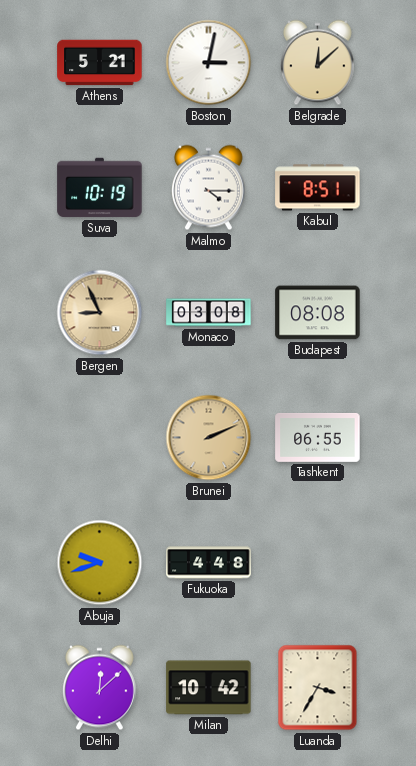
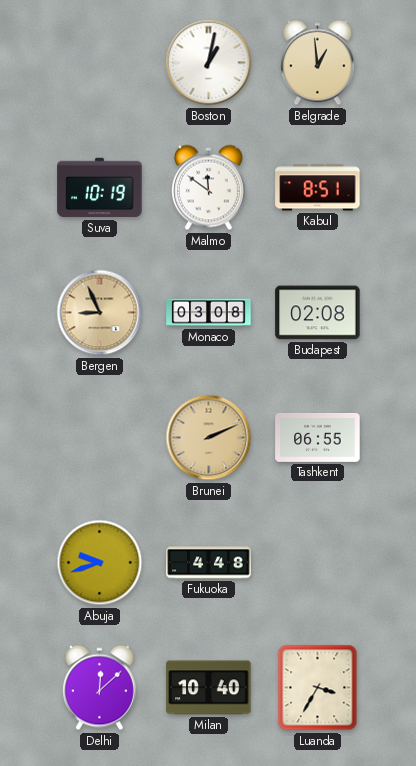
Athens: 5:21 -> none
Boston: 3:02 -> 1:02
Belgrade: 12:08 -> 12:59
Malmo: 4:15 -> 11:51
Budapest: 08:08 -> 02:08
Milan: 10:42 -> 10:40
